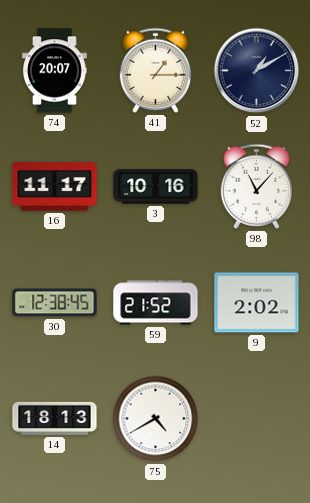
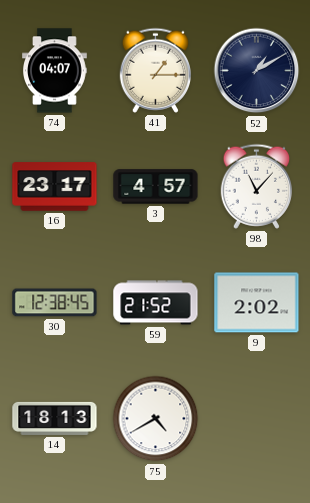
74: 20:07 -> 04:07
16: 11:17 -> 23:17
3: 10:16 -> 4:57
